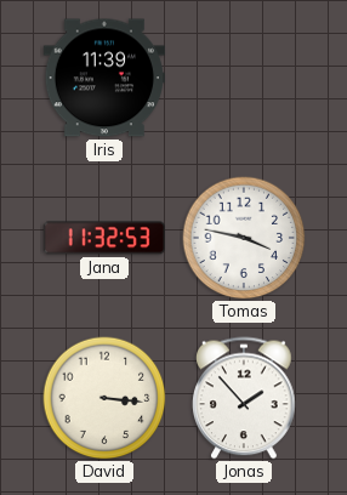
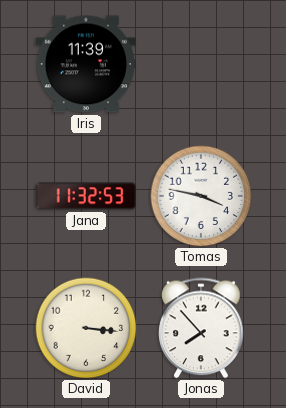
Jonas: 1:53 -> 7:53
